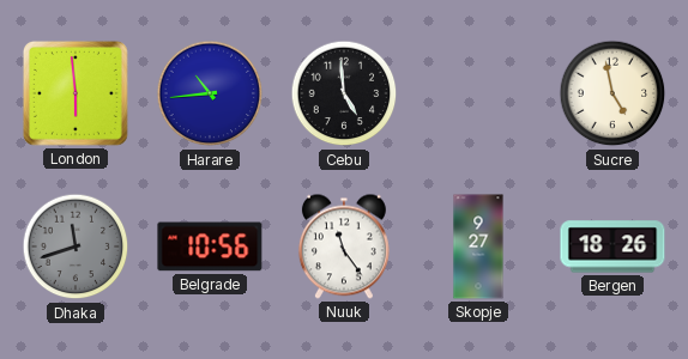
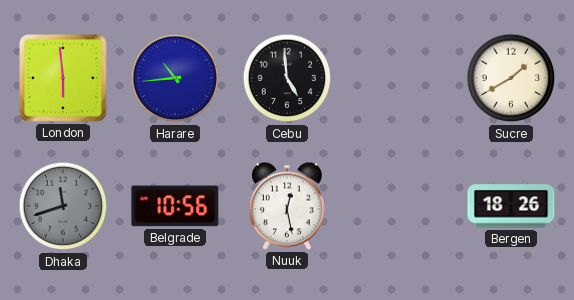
Sucre: 4:58 -> 1:40
Nuuk: 11:24 -> 12:28
Skopje: 9:27 -> none
